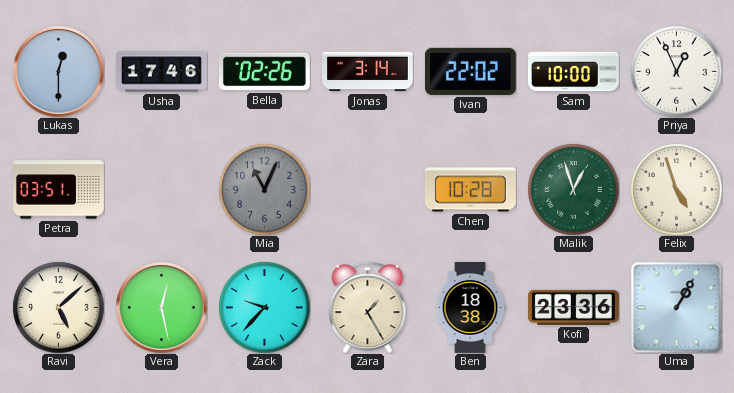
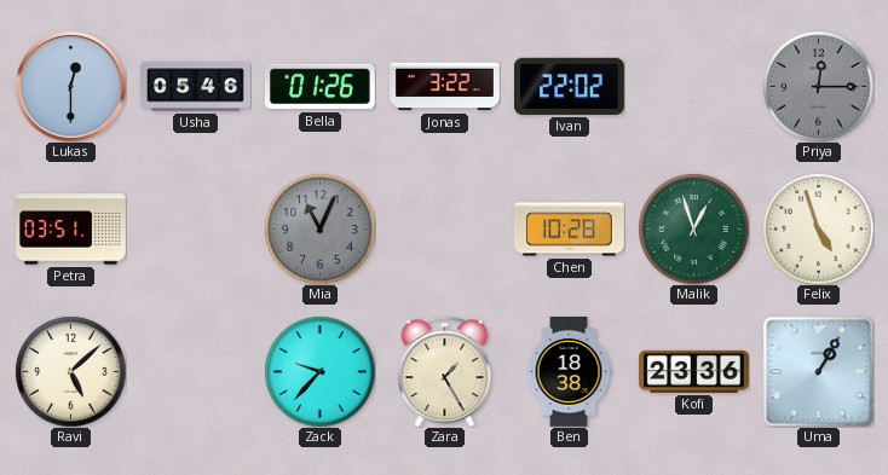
Usha: 17:46 -> 05:46
Bella: 02:26 -> 01:26
Jonas: 3:14 -> 3:22
Sam: 10:00 -> none
Priya: 12:56 -> 12:15
Priya dial: white -> grey
Vera: 12:28 -> none
